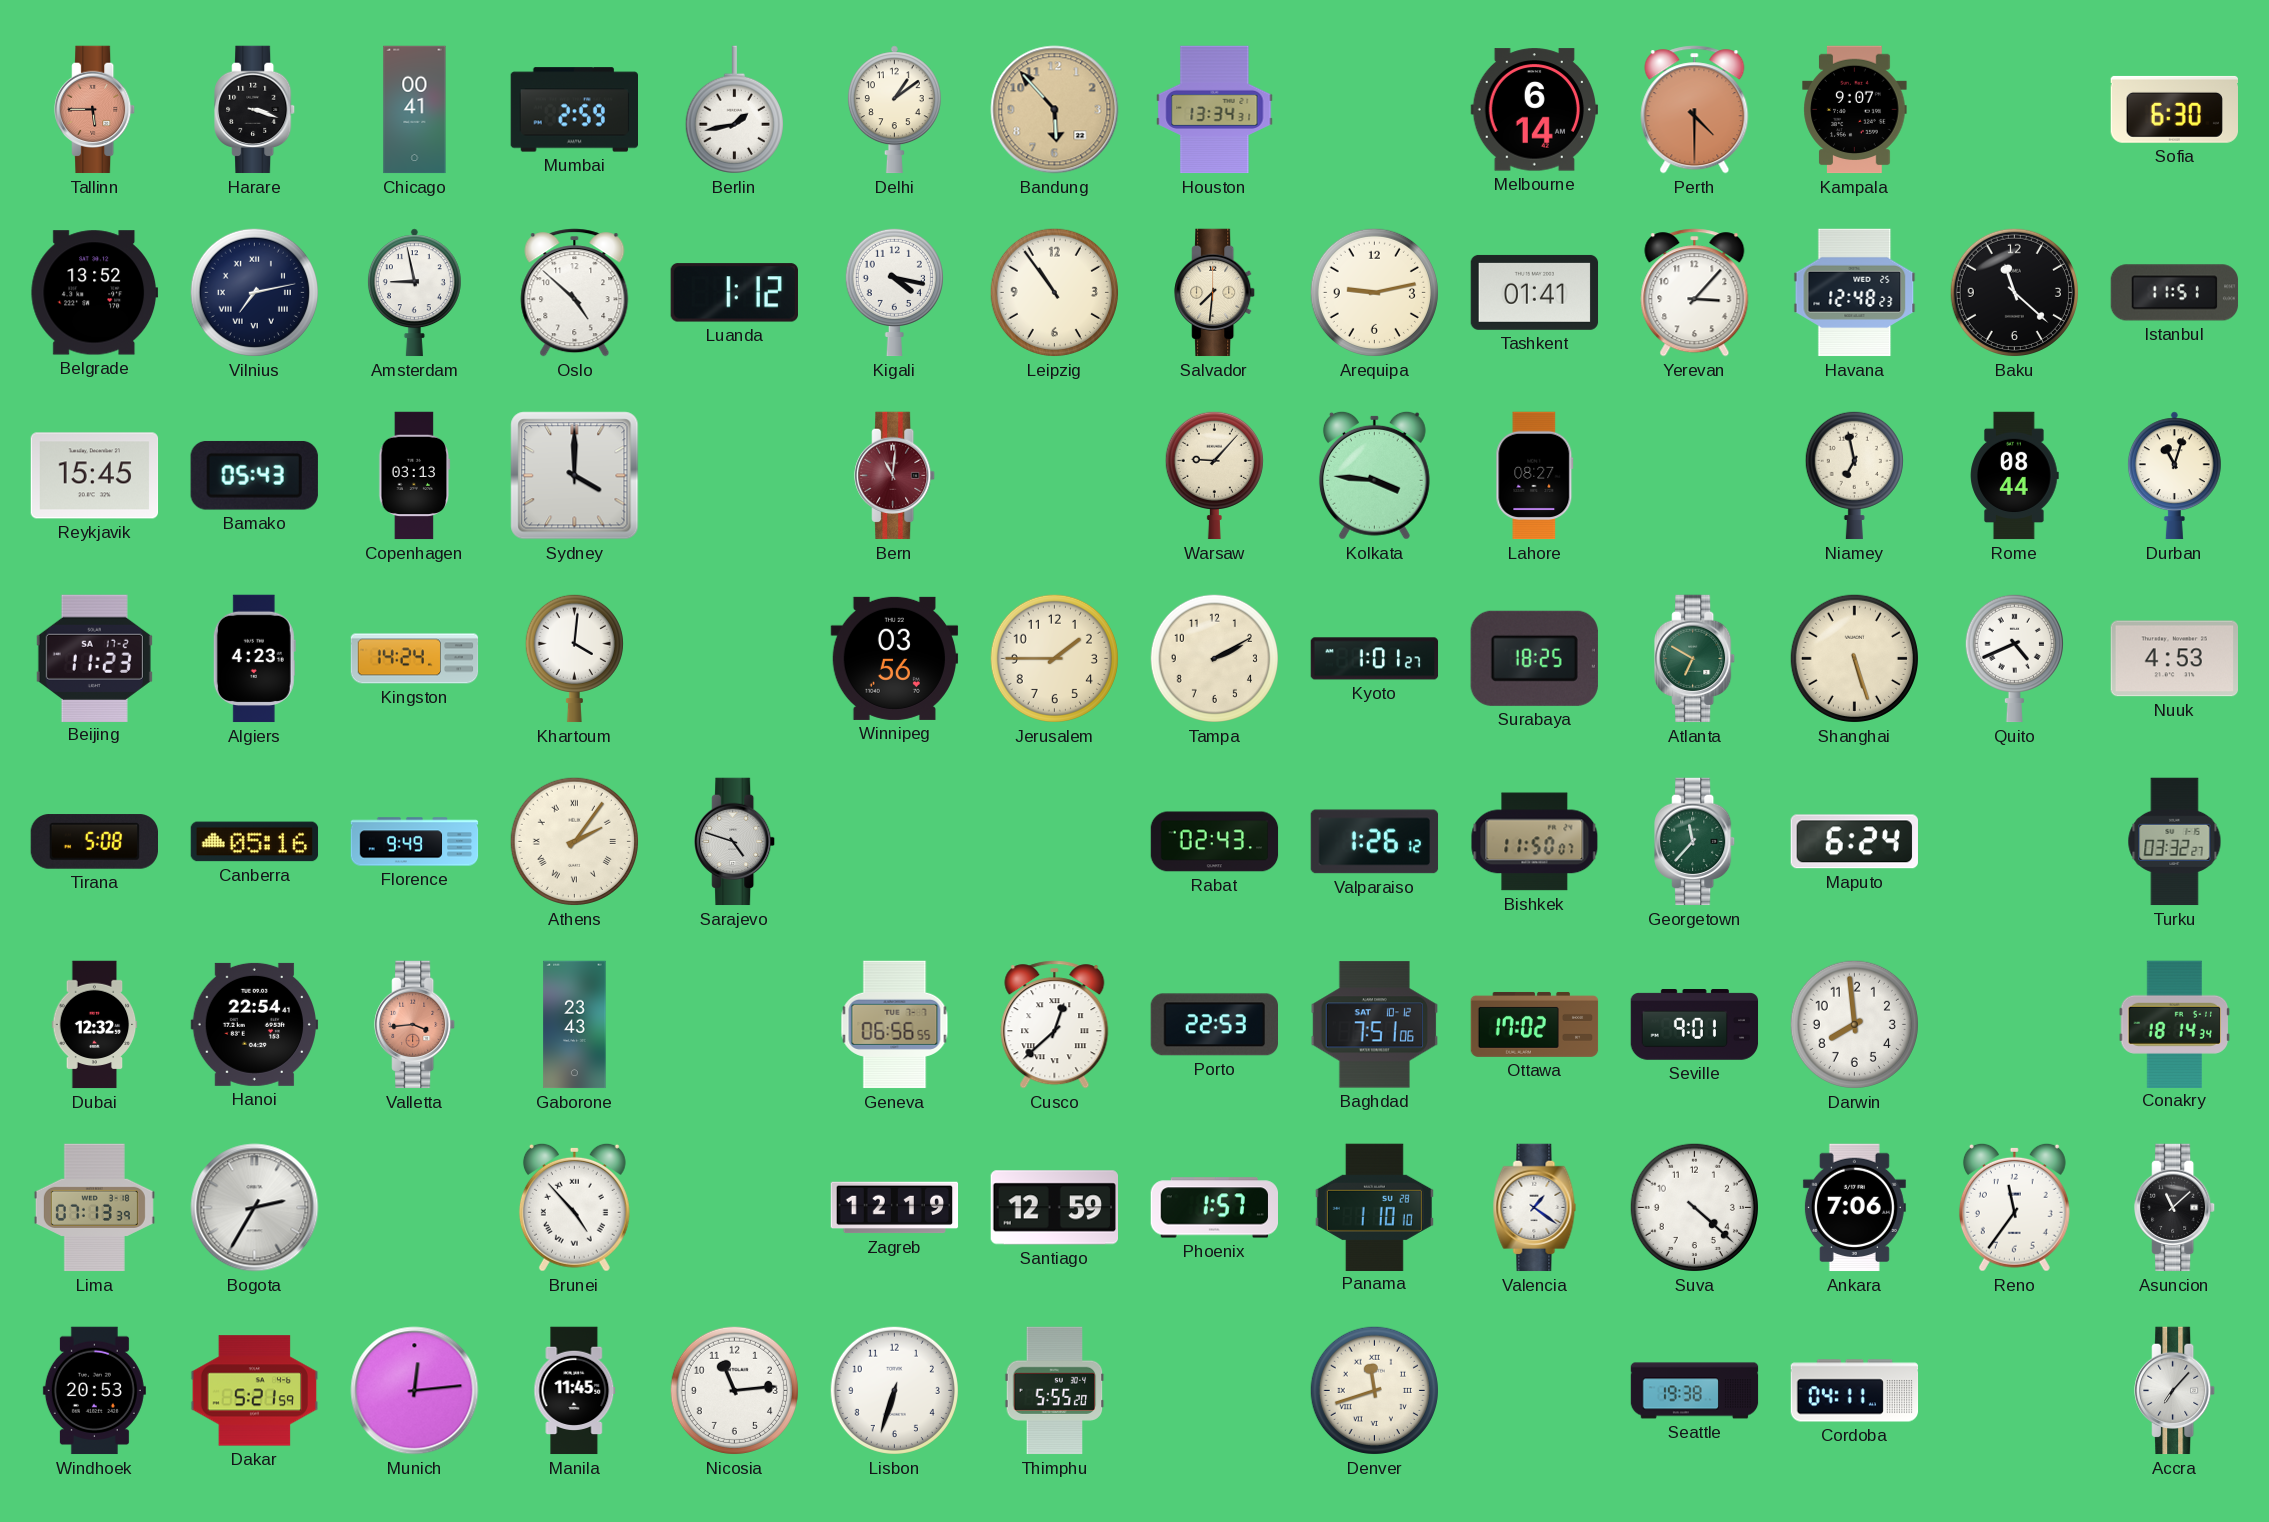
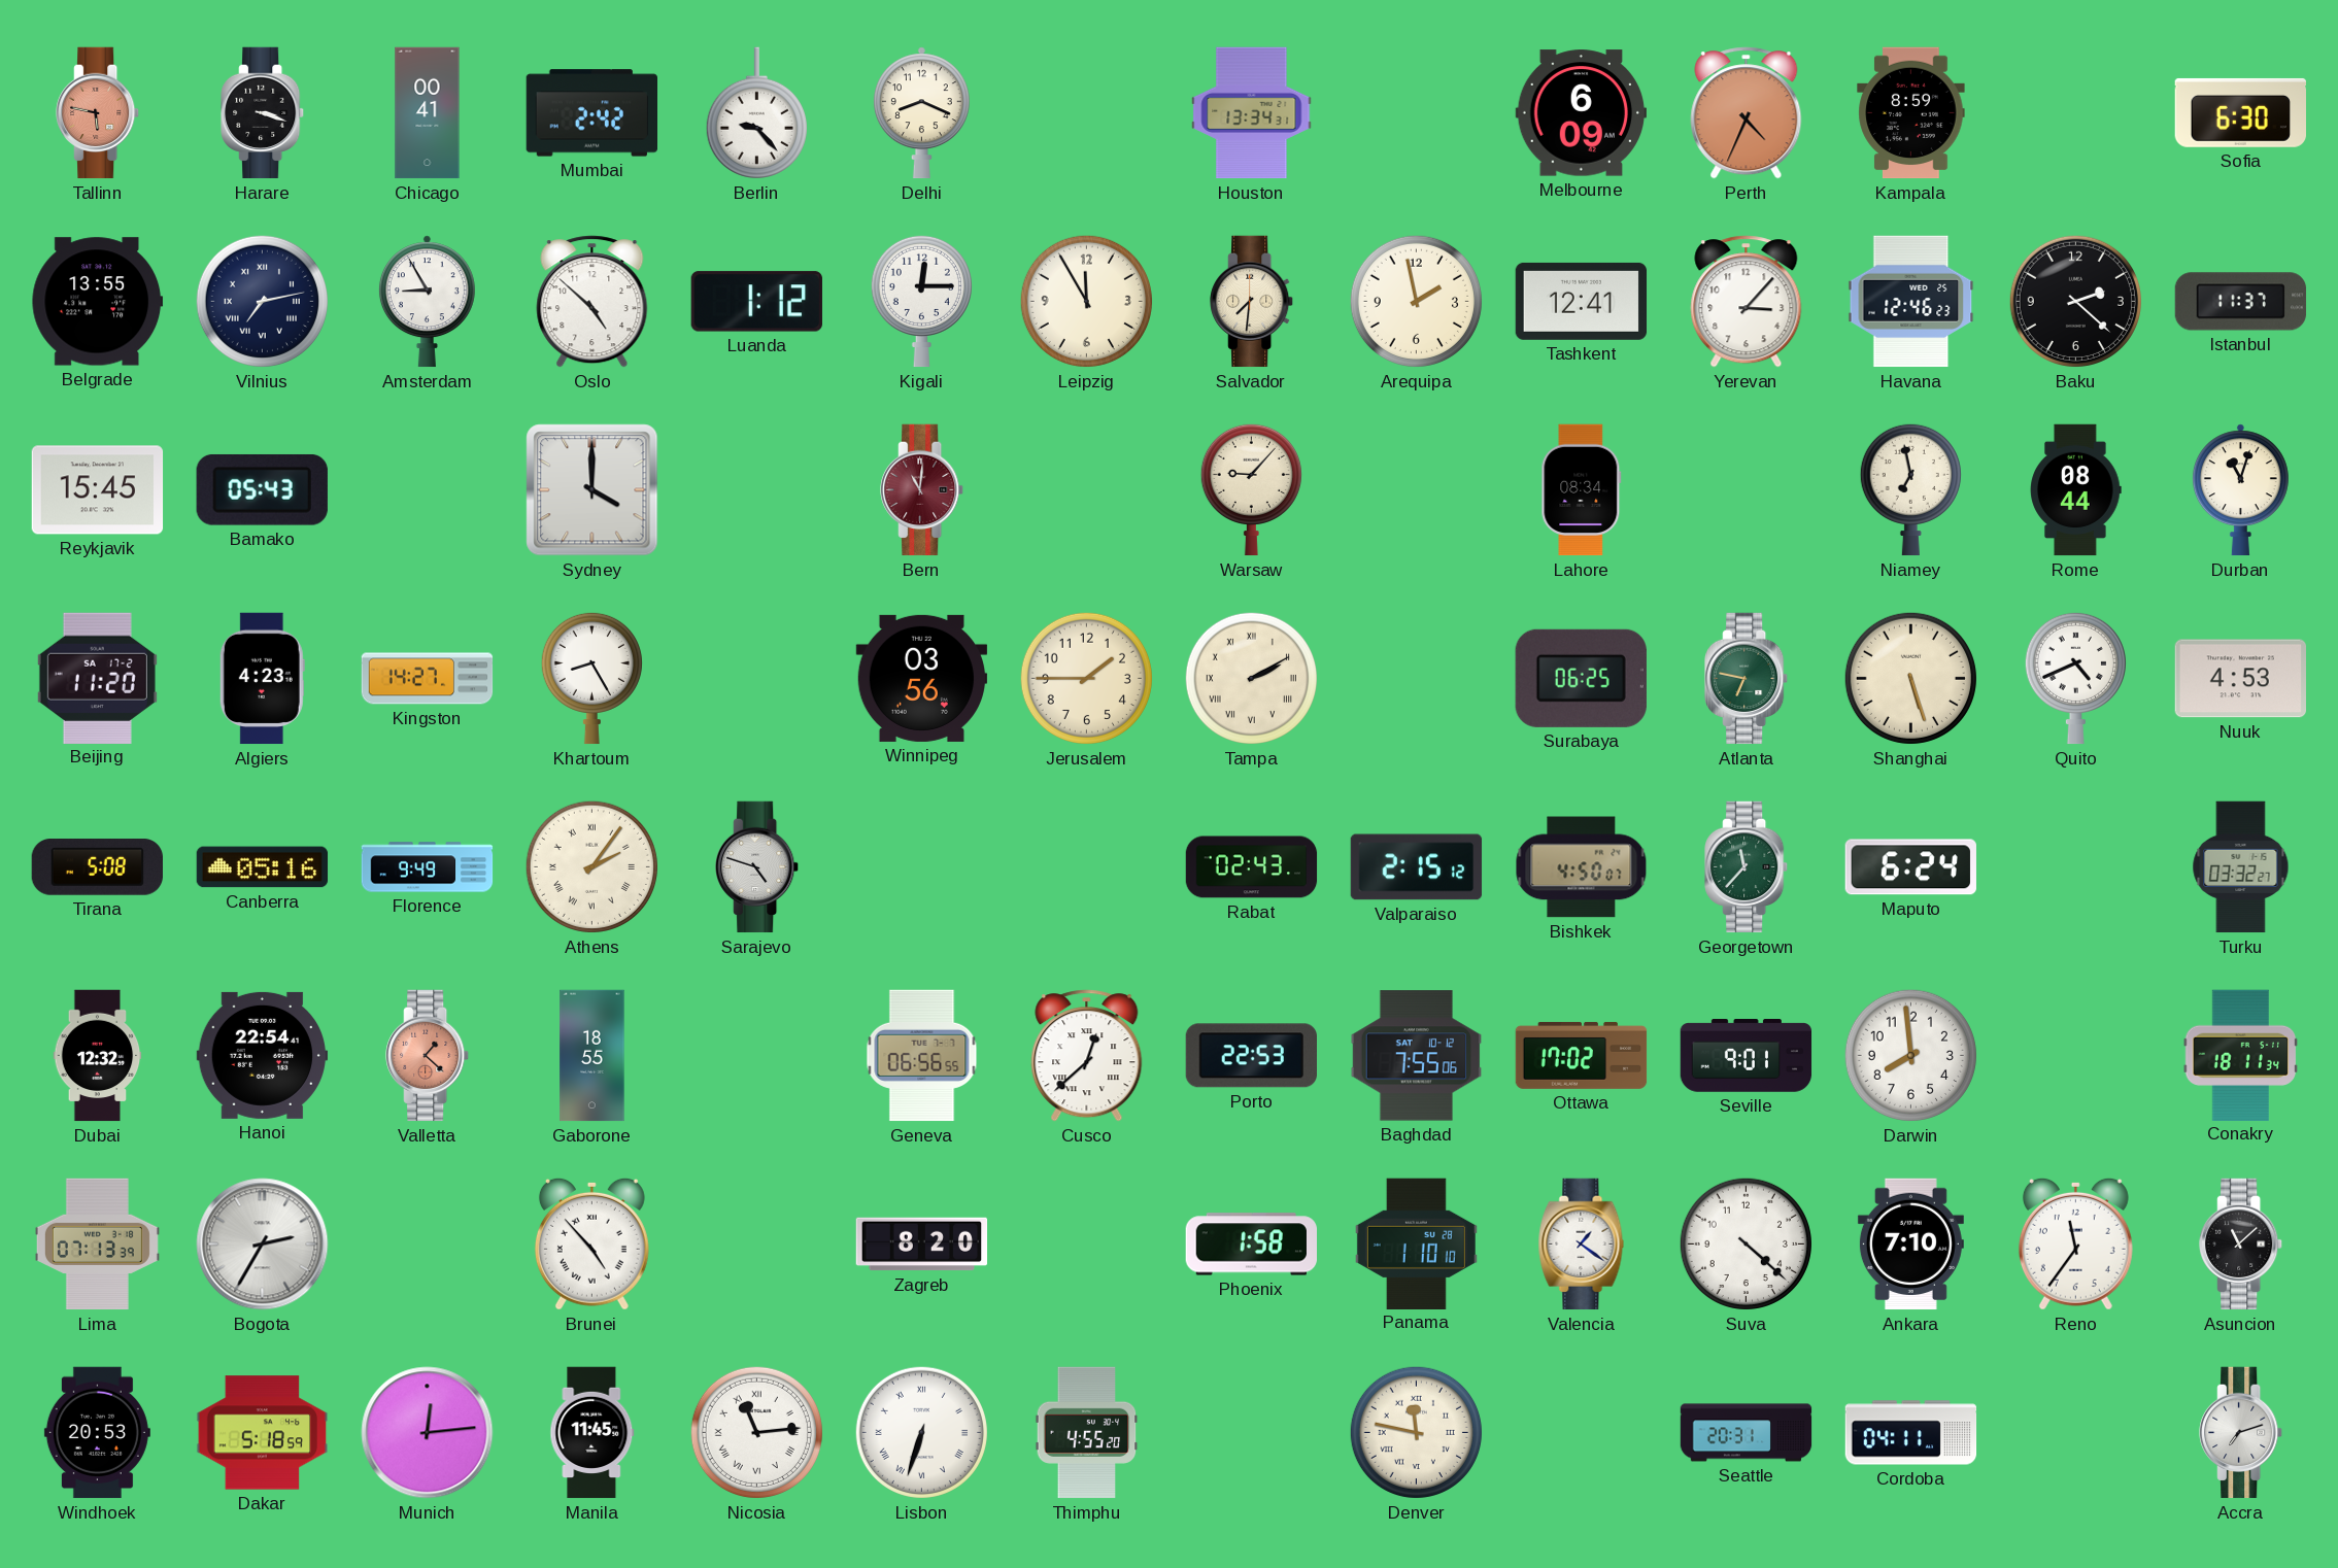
Tallinn: 5:45 -> 5:47
Mumbai: 2:59 -> 2:42
Berlin: 1:43 -> 9:23
Delhi: 1:09 -> 8:19
Bandung: 5:53 -> none
Melbourne: 6:14 -> 6:09
Perth: 4:30 -> 4:34
Kampala: 9:07 -> 8:59
Belgrade: 13:52 -> 13:55
Amsterdam: 8:58 -> 8:55
Kigali: 4:17 -> 12:15
Leipzig: 10:54 -> 11:55
Arequipa: 9:13 -> 1:58
Tashkent: 01:41 -> 12:41
Havana: 12:48 -> 12:46
Baku: 11:22 -> 2:22
Istanbul: 11:51 -> 11:37
Copenhagen: 03:13 -> none
Kolkata: 3:46 -> none
Lahore: 08:27 -> 08:34
Beijing: 11:23 -> 11:20
Kingston: 14:24 -> 14:27
Khartoum: 4:01 -> 8:25
Tampa numerals: Arabic -> Roman
Kyoto: 1:01 -> none
Surabaya: 18:25 -> 06:25
Atlanta: 6:50 -> 6:47
Valparaiso: 1:26 -> 2:15
Bishkek: 11:50 -> 4:50
Valletta: 3:44 -> 1:22
Gaborone: 23:43 -> 18:55
Baghdad: 7:51 -> 7:55
Conakry: 18:14 -> 18:11
Zagreb: 12:19 -> 8:20
Santiago: 12:59 -> none
Phoenix: 1:57 -> 1:58
Ankara: 7:06 -> 7:10
Dakar: 5:21 -> 5:18
Nicosia numerals: Arabic -> Roman
Lisbon numerals: Arabic -> Roman
Thimphu: 5:55 -> 4:55
Denver: 11:42 -> 11:47
Seattle: 19:38 -> 20:31
Accra: 7:07 -> 7:12
